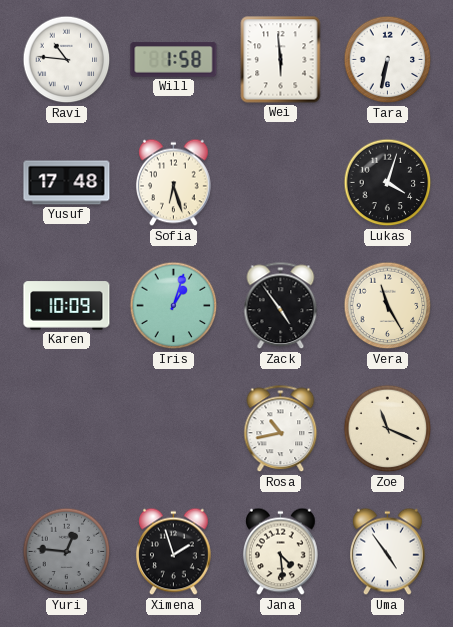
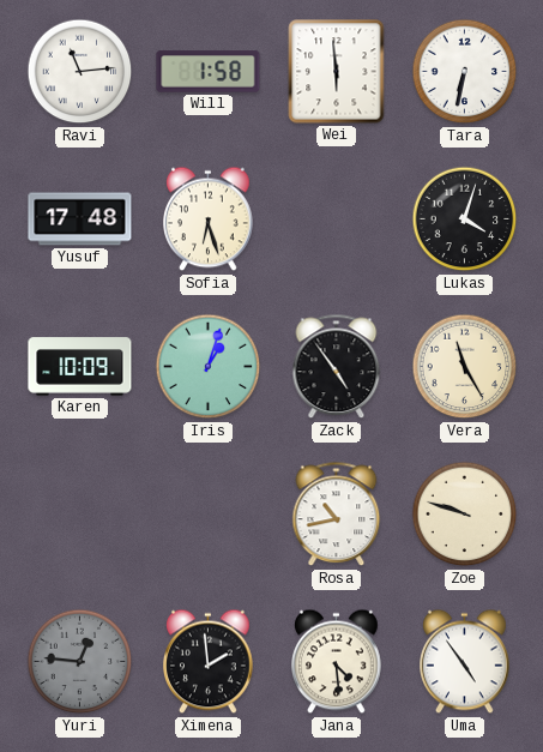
Ravi: 10:46 -> 11:14
Zoe: 11:19 -> 9:48
Ximena: 1:57 -> 1:59
